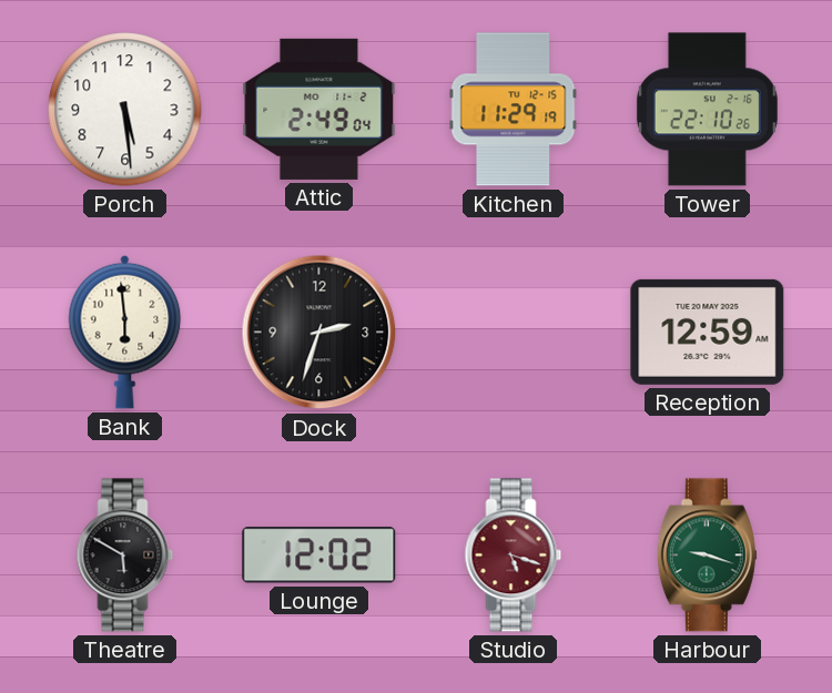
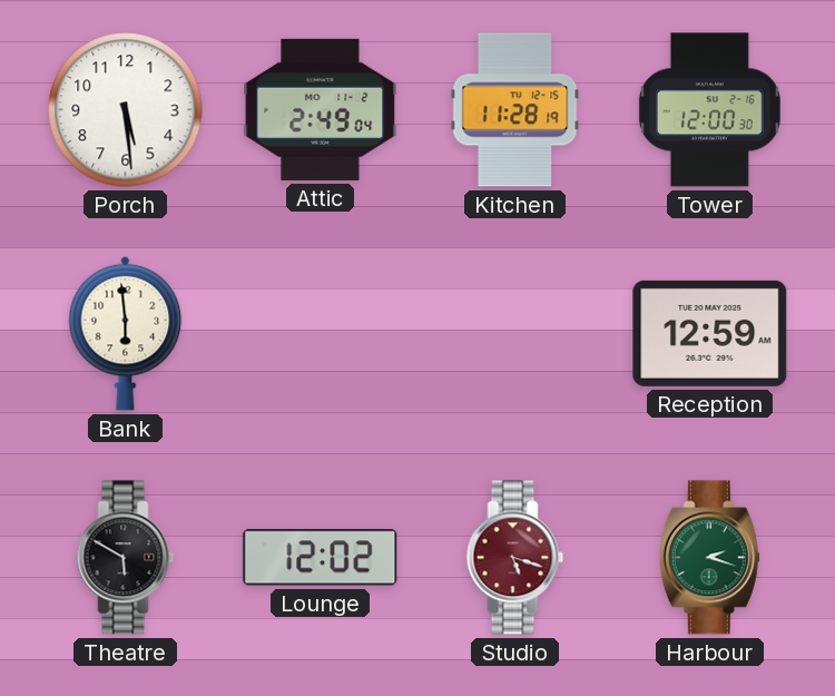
Kitchen: 11:29 -> 11:28
Tower: 22:10 -> 12:00
Dock: 2:33 -> none
Harbour: 9:18 -> 2:18
